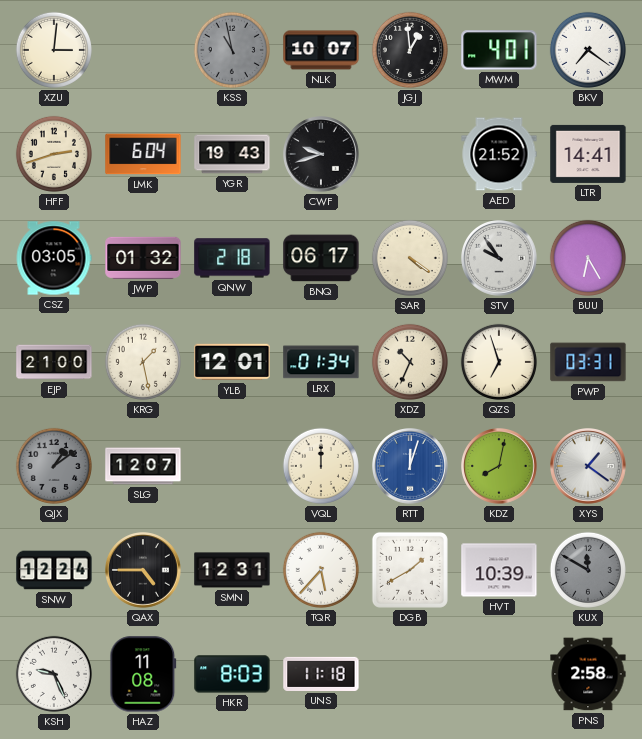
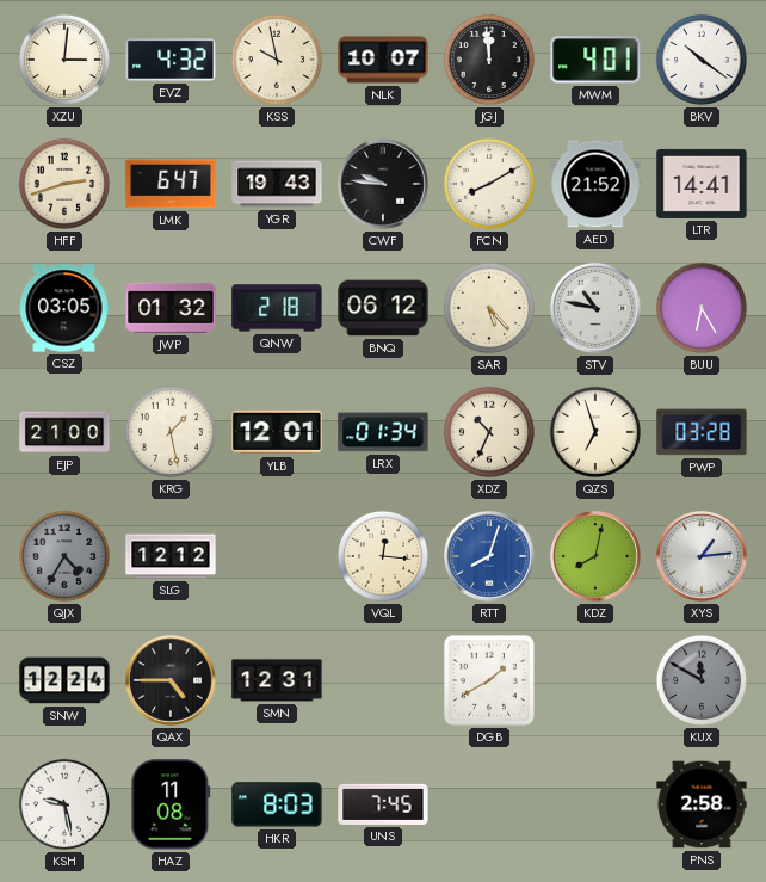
EVZ: none -> 4:32
KSS: 10:58 -> 9:58
KSS dial: grey -> cream
JGJ: 12:59 -> 11:59
BKV: 7:21 -> 10:21
LMK: 6:04 -> 6:47
CWF: 9:42 -> 9:46
FCN: none -> 8:10
BNQ: 06:17 -> 06:12
SAR: 4:21 -> 5:23
STV: 9:54 -> 10:47
PWP: 03:31 -> 03:28
QJX: 1:09 -> 4:35
SLG: 12:07 -> 12:12
VQL: 12:00 -> 12:16
RTT: 12:03 -> 8:03
XYS: 1:21 -> 1:14
TQR: 5:37 -> none
HVT: 10:39 -> none
KSH: 9:26 -> 9:28
UNS: 11:18 -> 7:45
